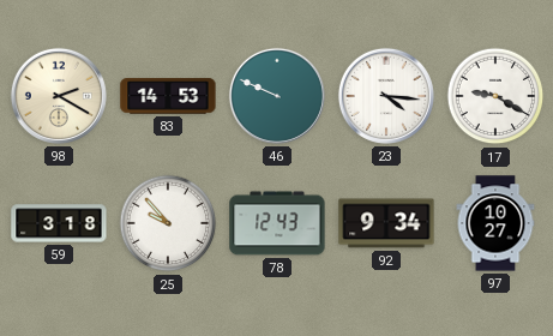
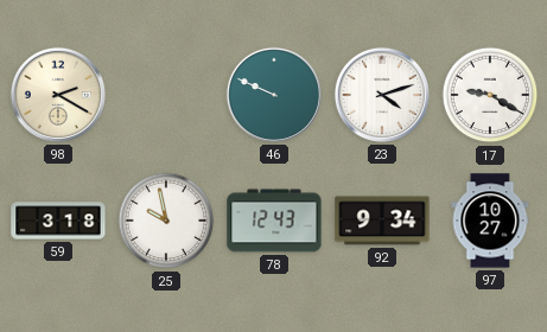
83: 14:53 -> none
23: 4:16 -> 4:12
25: 9:53 -> 9:58
